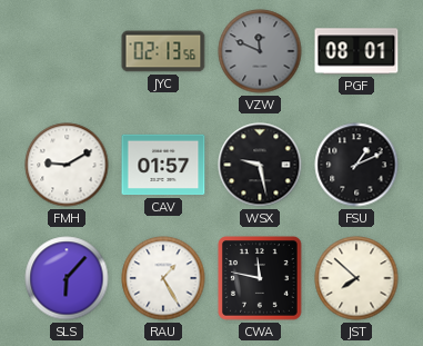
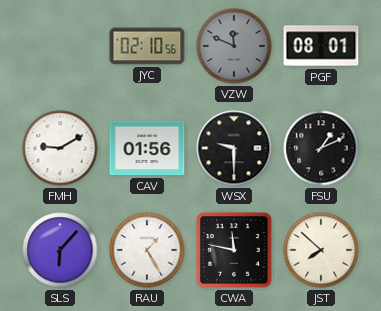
JYC: 02:13 -> 02:10
CAV: 01:57 -> 01:56
WSX: 9:28 -> 9:30
